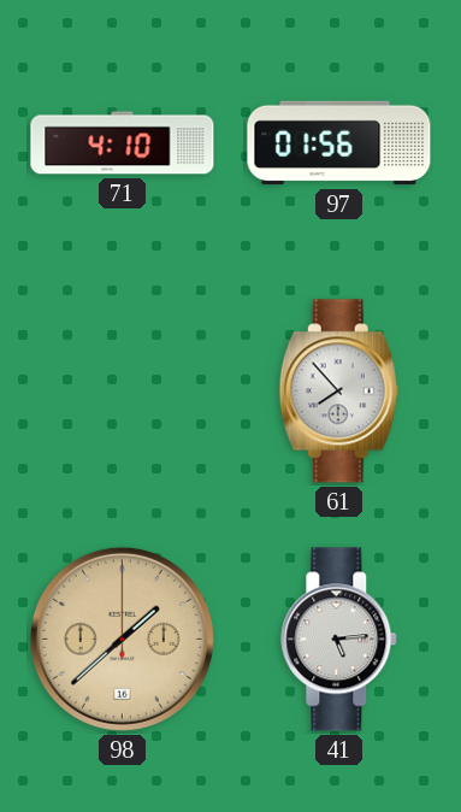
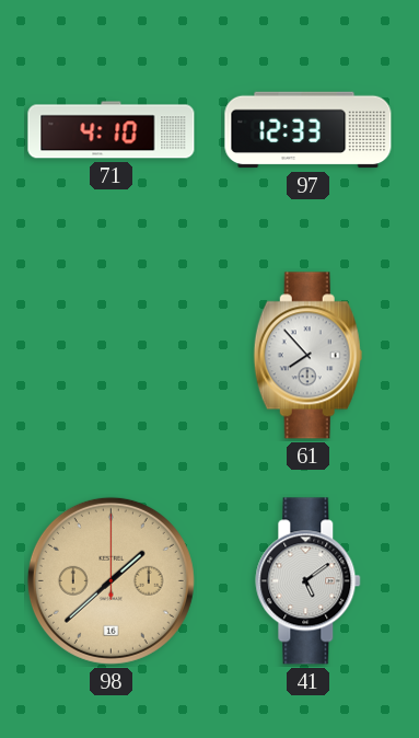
97: 01:56 -> 12:33
41: 5:14 -> 5:09
